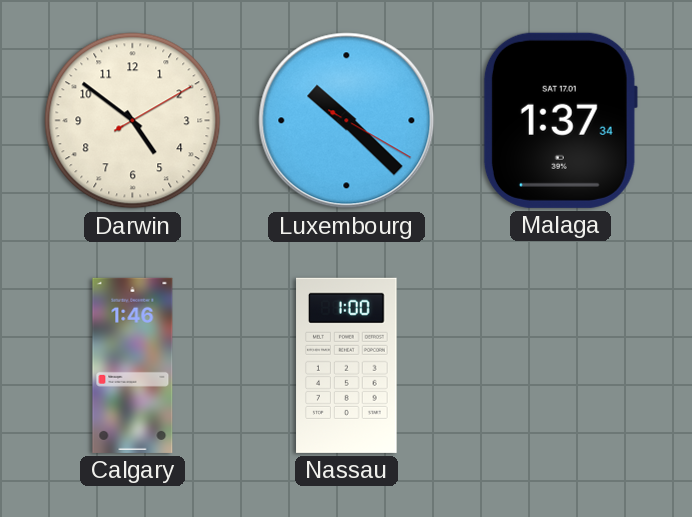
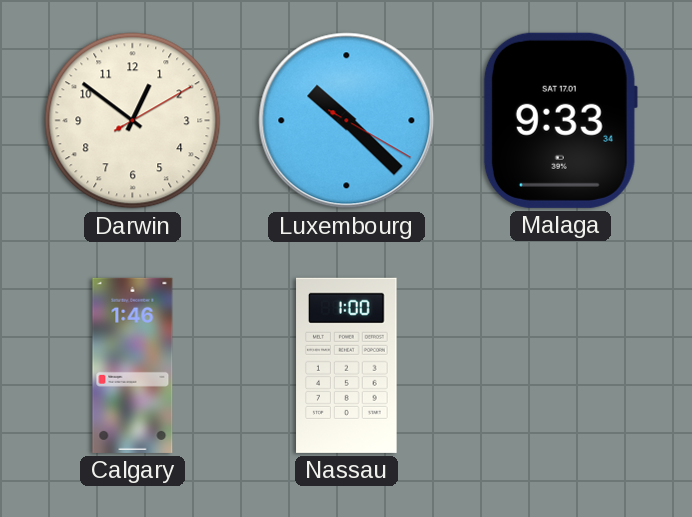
Darwin: 4:51 -> 12:51
Malaga: 1:37 -> 9:33
